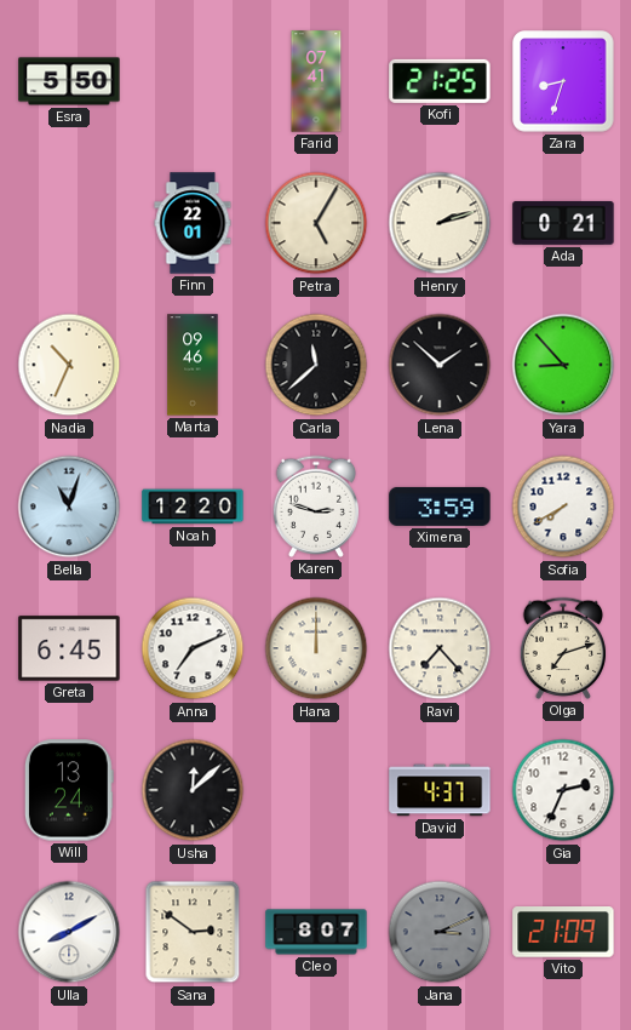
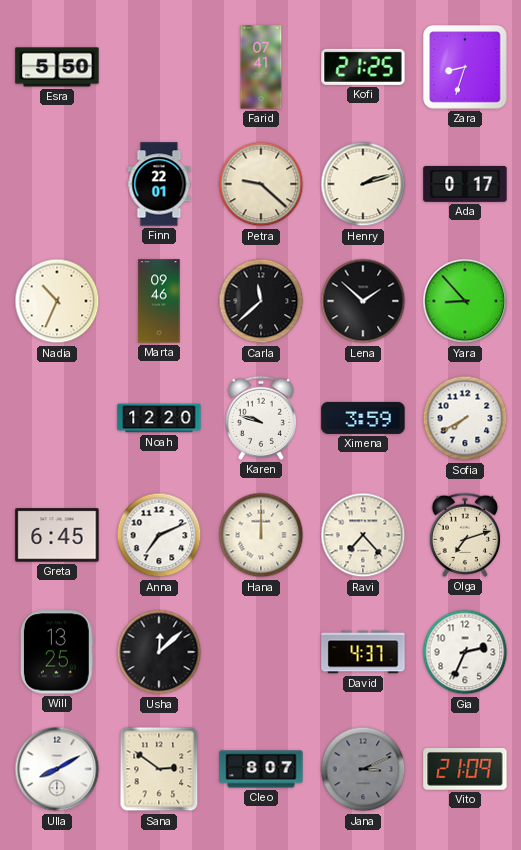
Petra: 5:05 -> 9:22
Ada: 0:21 -> 0:17
Bella: 11:03 -> none
Karen: 2:48 -> 9:48
Will: 13:24 -> 13:25
